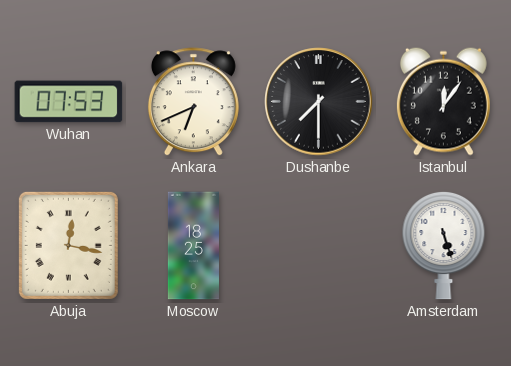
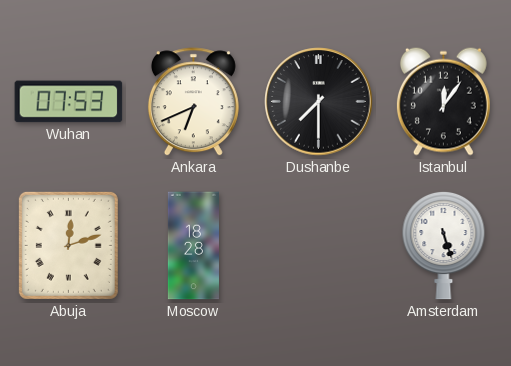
Abuja: 12:17 -> 12:12
Moscow: 18:25 -> 18:28
